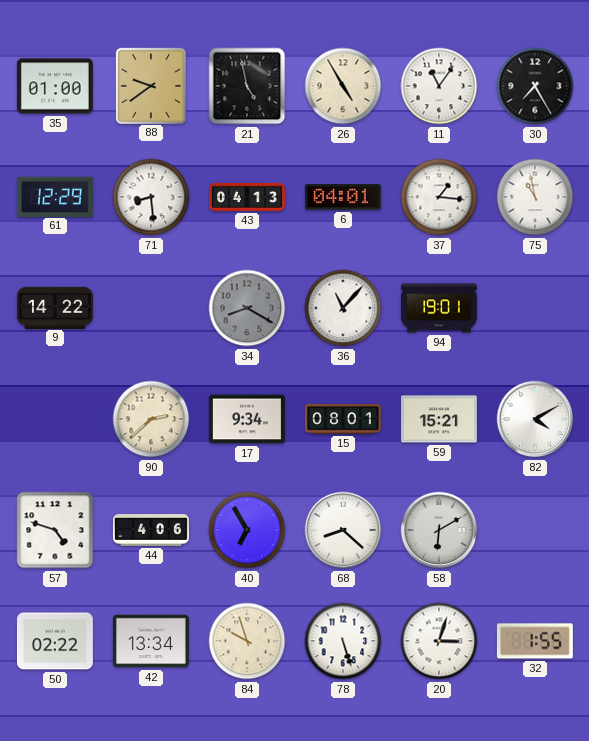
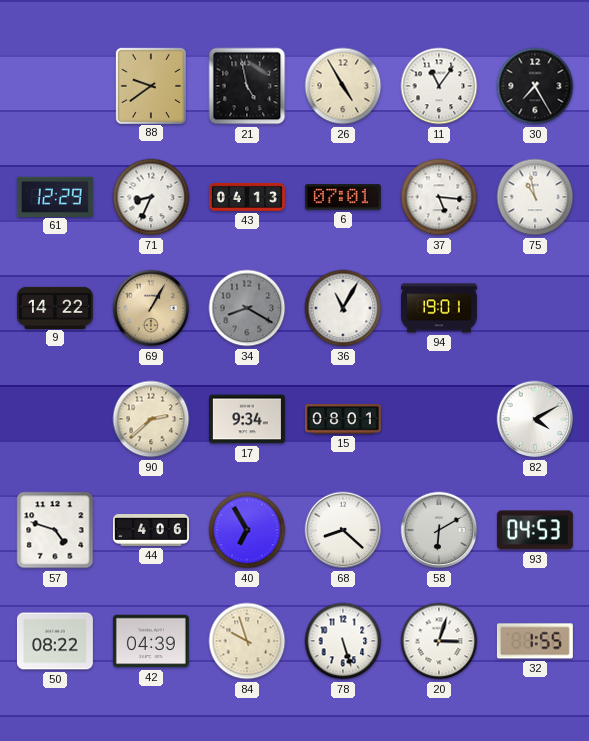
35: 01:00 -> none
71: 8:29 -> 8:34
6: 04:01 -> 07:01
37: 1:16 -> 5:16
69: none -> 1:05
36: 11:07 -> 11:05
59: 15:21 -> none
93: none -> 04:53
50: 02:22 -> 08:22
42: 13:34 -> 04:39
